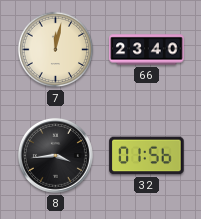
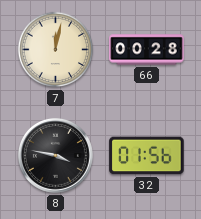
66: 23:40 -> 00:28
8: 3:44 -> 3:47
